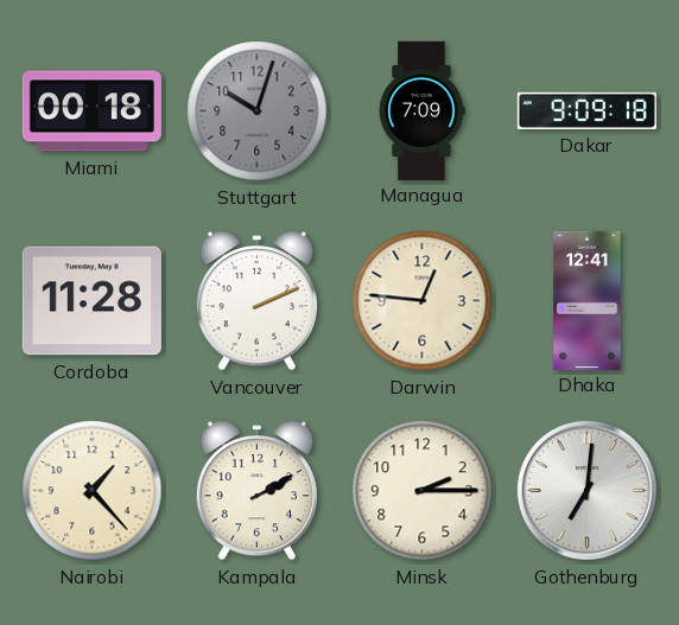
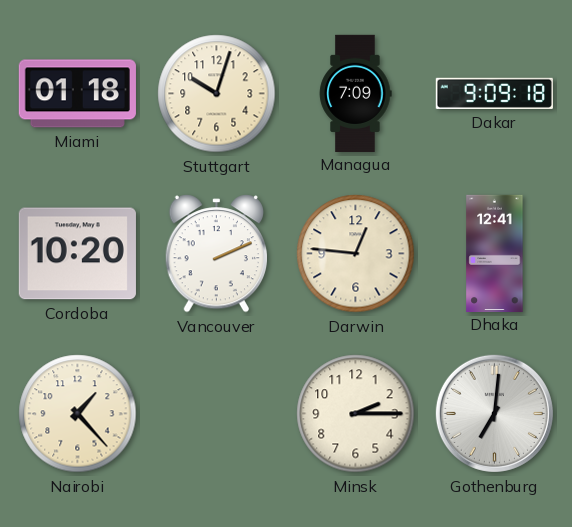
Miami: 00:18 -> 01:18
Stuttgart dial: grey -> cream
Cordoba: 11:28 -> 10:20
Kampala: 2:10 -> none
